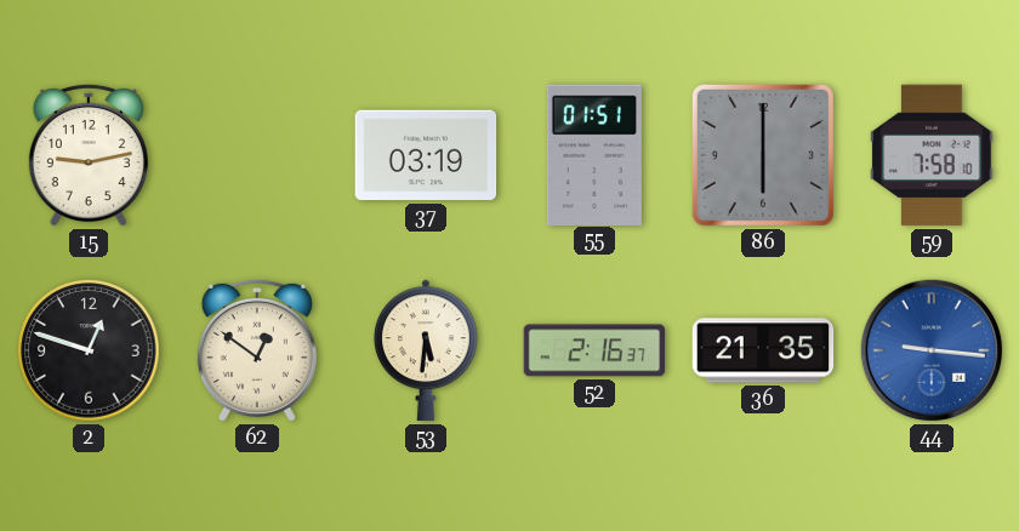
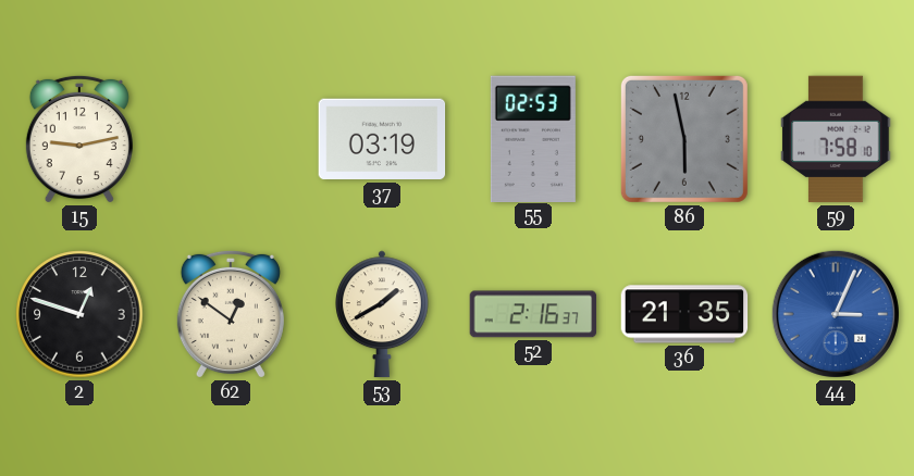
55: 01:51 -> 02:53
86: 6:00 -> 5:58
53: 5:31 -> 1:40
44: 9:16 -> 3:04
